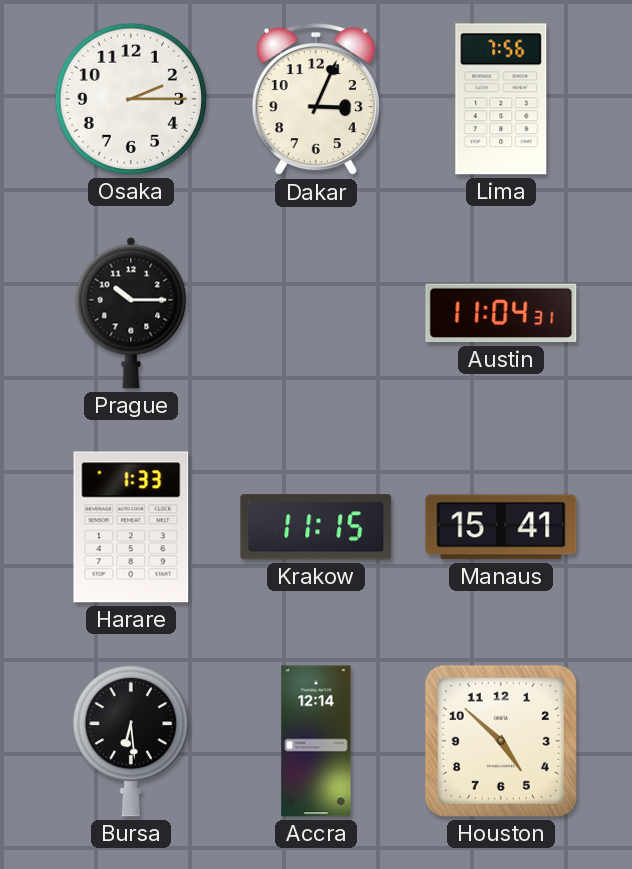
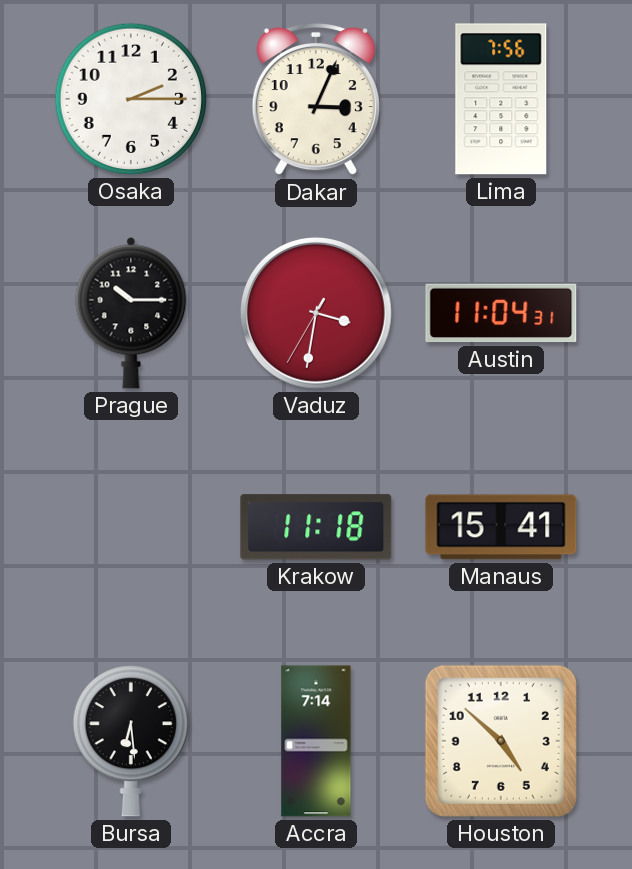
Vaduz: none -> 3:31
Harare: 1:33 -> none
Krakow: 11:15 -> 11:18
Accra: 12:14 -> 7:14
